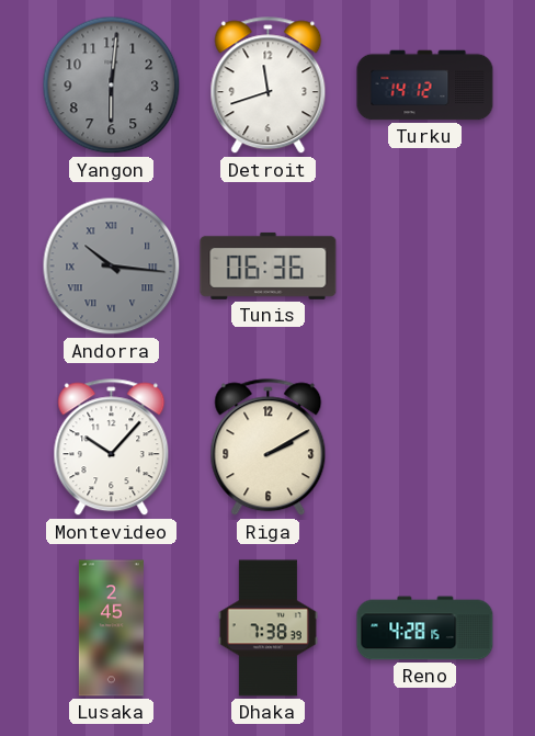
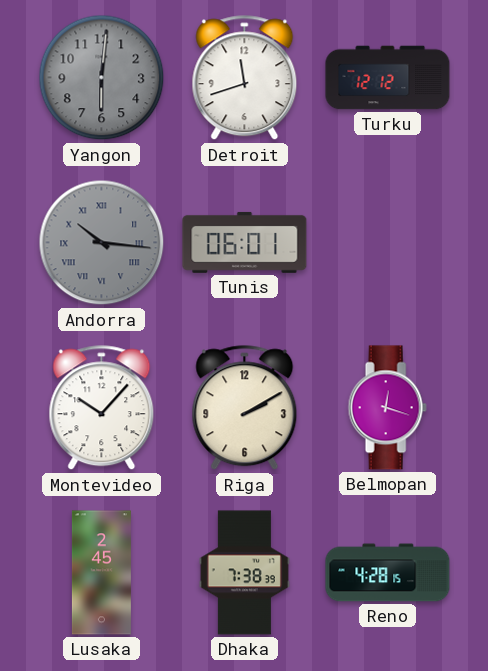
Turku: 14:12 -> 12:12
Tunis: 06:36 -> 06:01
Belmopan: none -> 12:18
